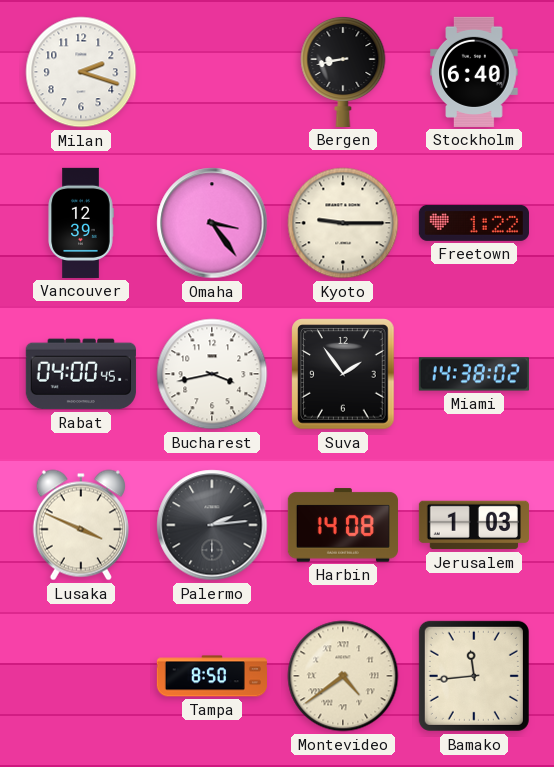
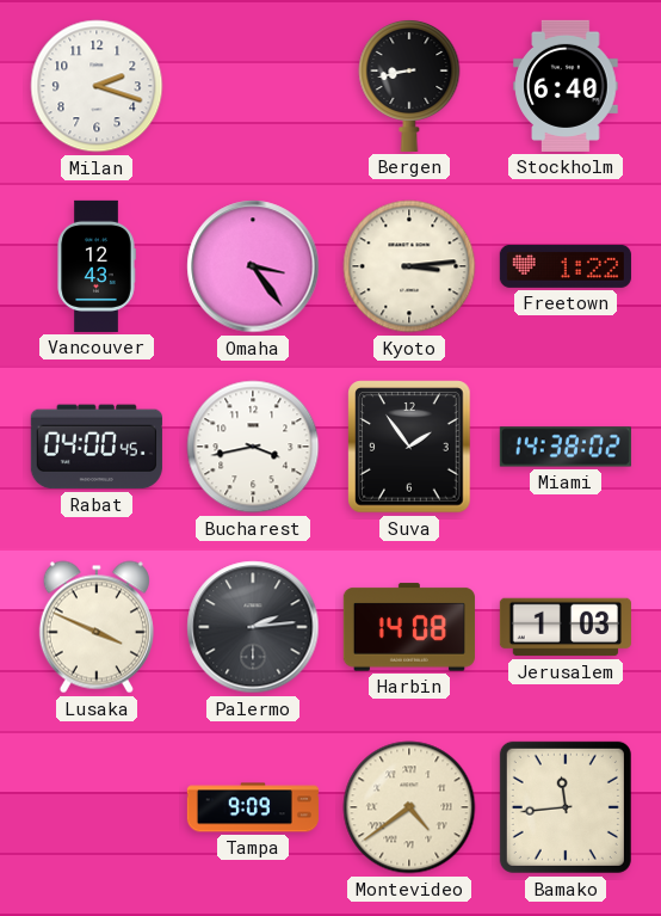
Vancouver: 12:39 -> 12:43
Kyoto: 9:15 -> 3:14
Tampa: 8:50 -> 9:09
